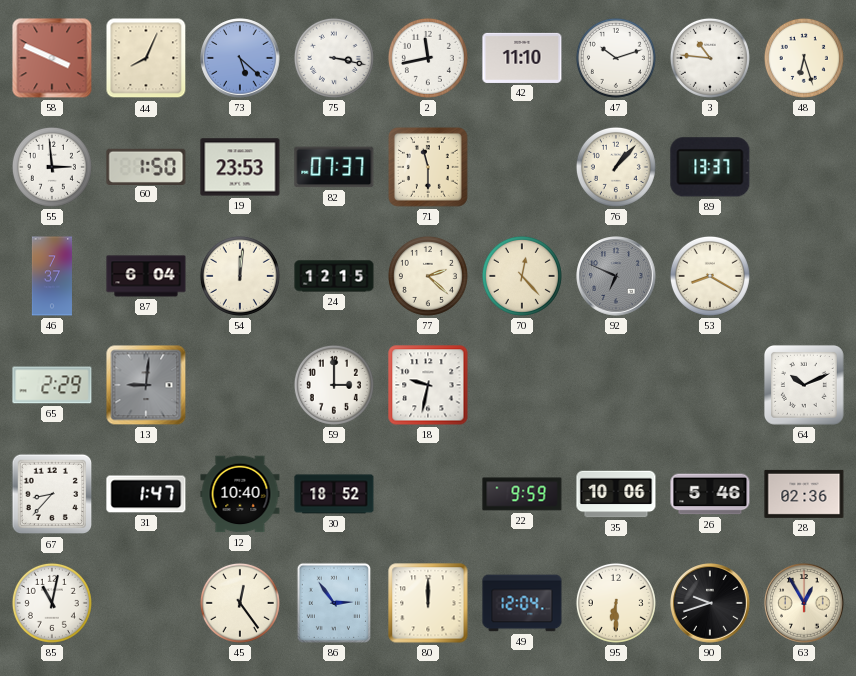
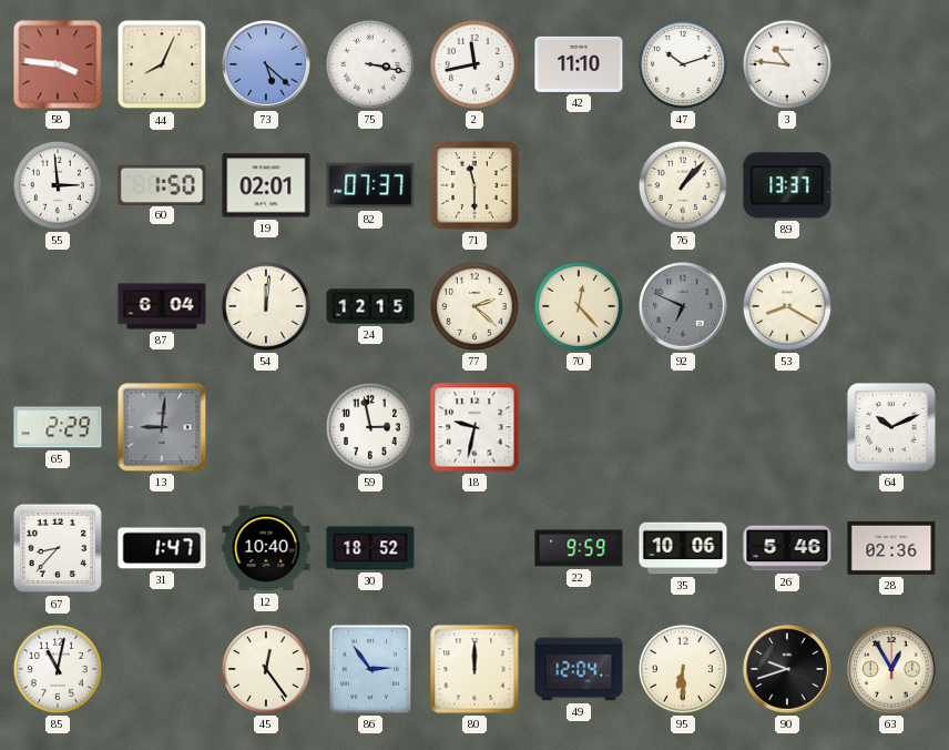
58: 3:49 -> 3:46
48: 6:27 -> none
19: 23:53 -> 02:01
46: 7:37 -> none
59: 3:00 -> 2:58
